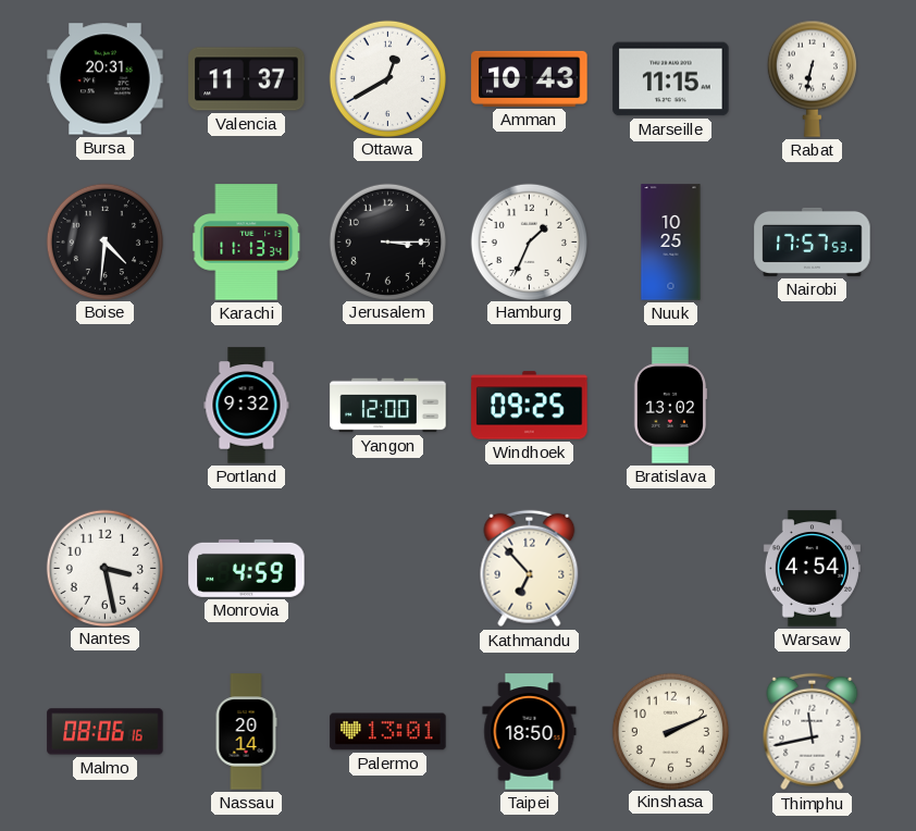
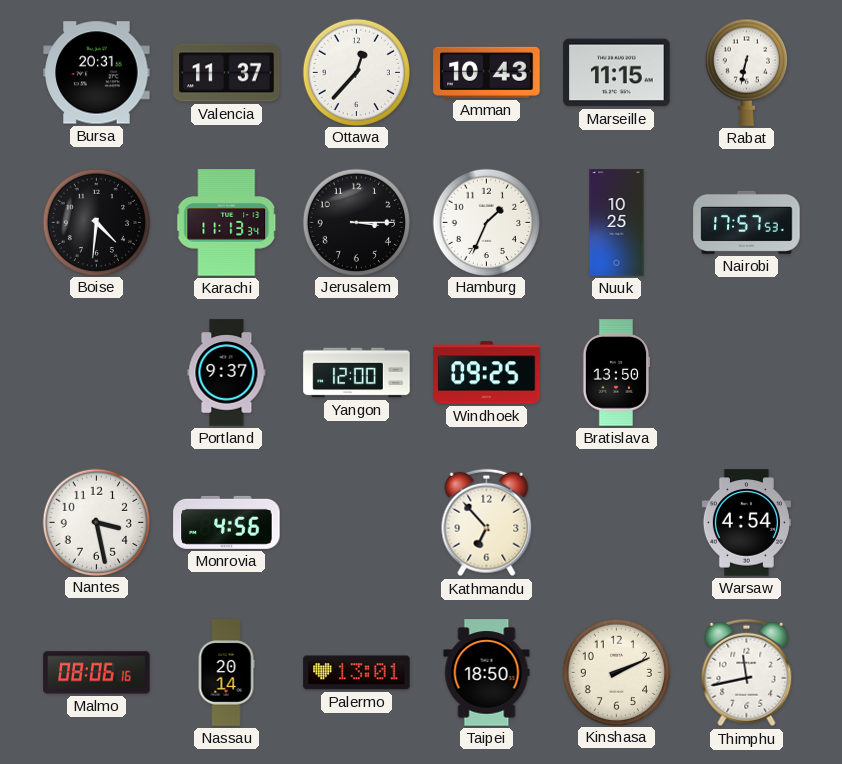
Ottawa: 12:40 -> 12:37
Portland: 9:32 -> 9:37
Bratislava: 13:02 -> 13:50
Monrovia: 4:59 -> 4:56
